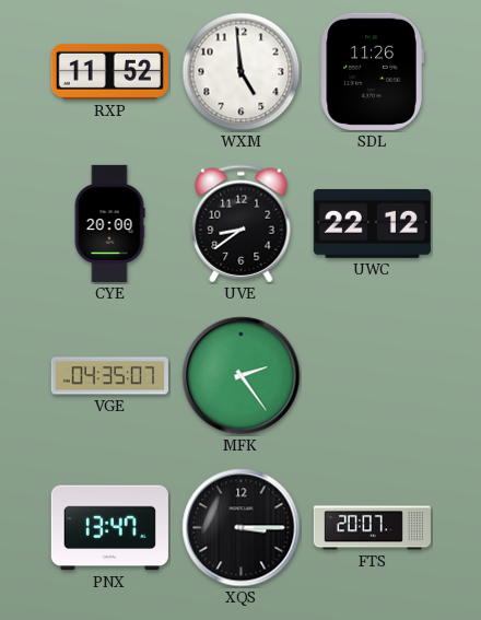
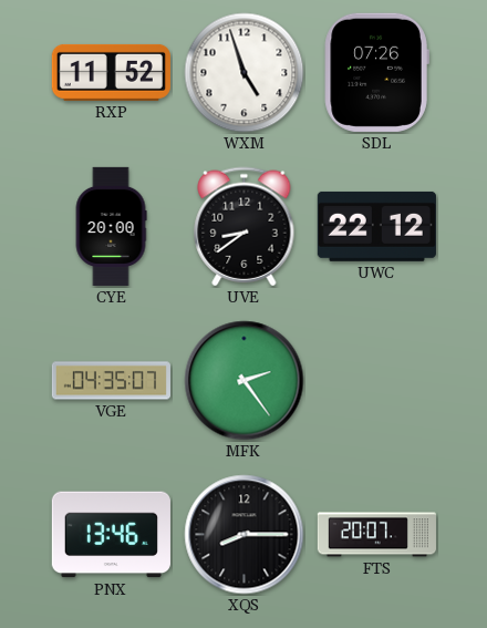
WXM: 4:59 -> 4:57
SDL: 11:26 -> 07:26
PNX: 13:47 -> 13:46
XQS: 3:15 -> 8:15
